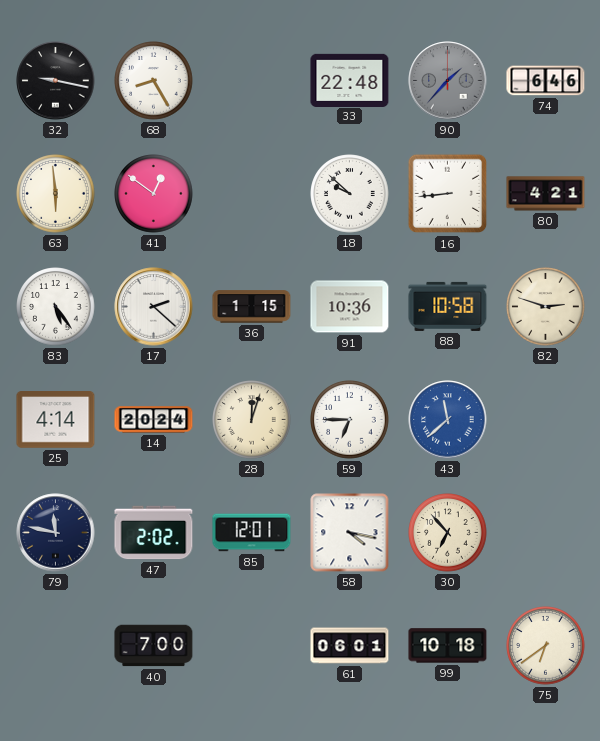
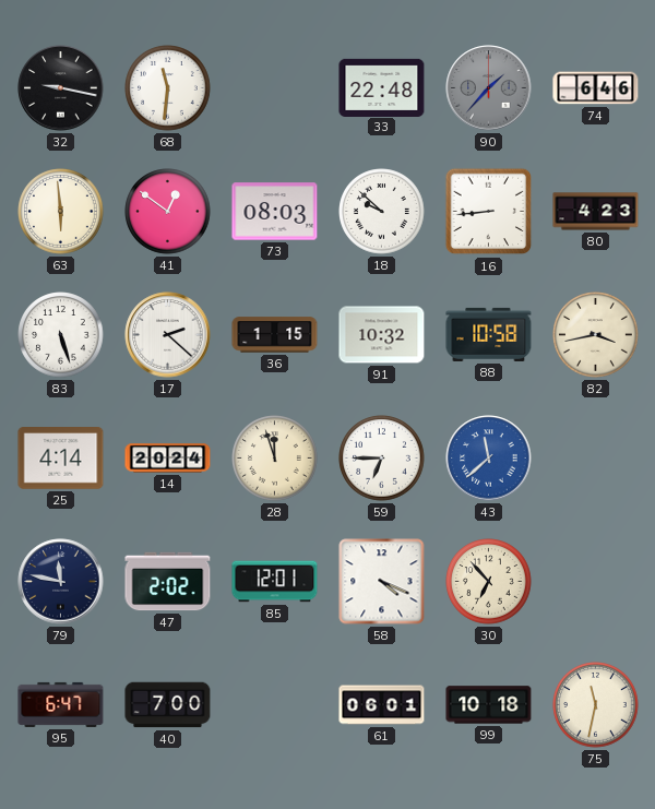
68: 8:25 -> 11:31
73: none -> 08:03
80: 4:21 -> 4:23
83: 5:24 -> 5:27
91: 10:36 -> 10:32
82: 2:48 -> 3:43
28: 12:03 -> 11:57
58: 4:17 -> 4:19
95: none -> 6:47
75: 6:39 -> 11:32
